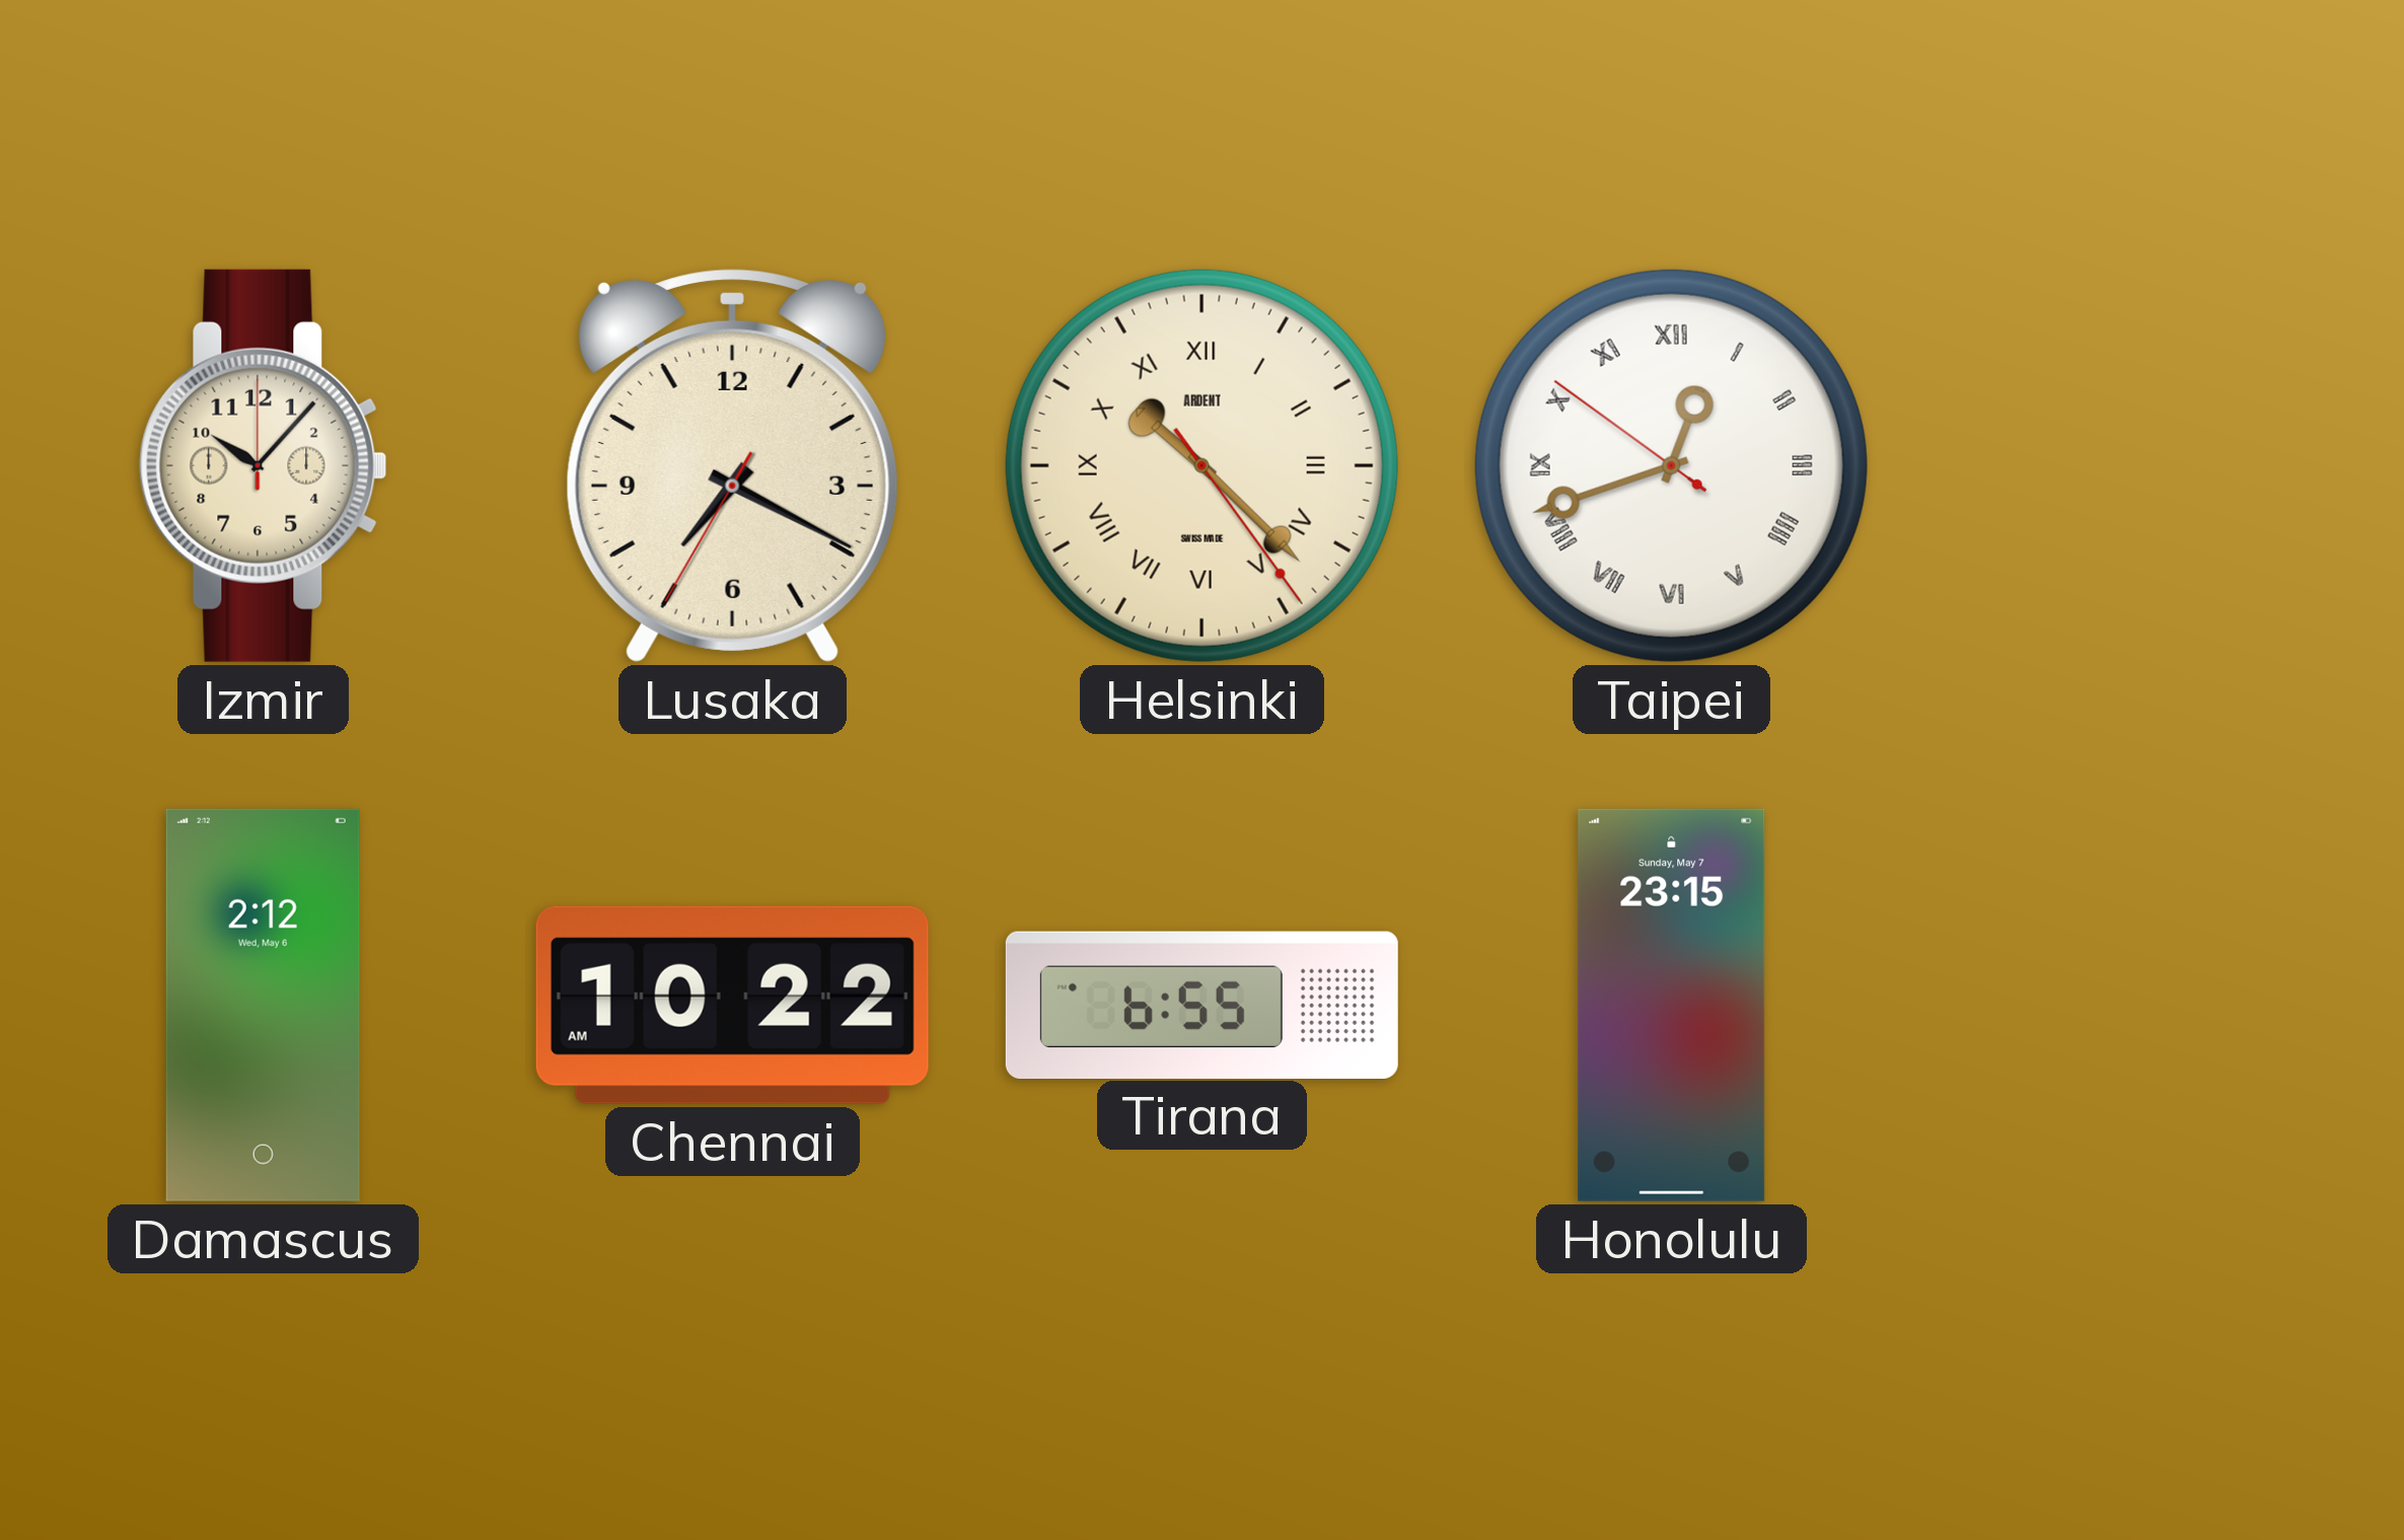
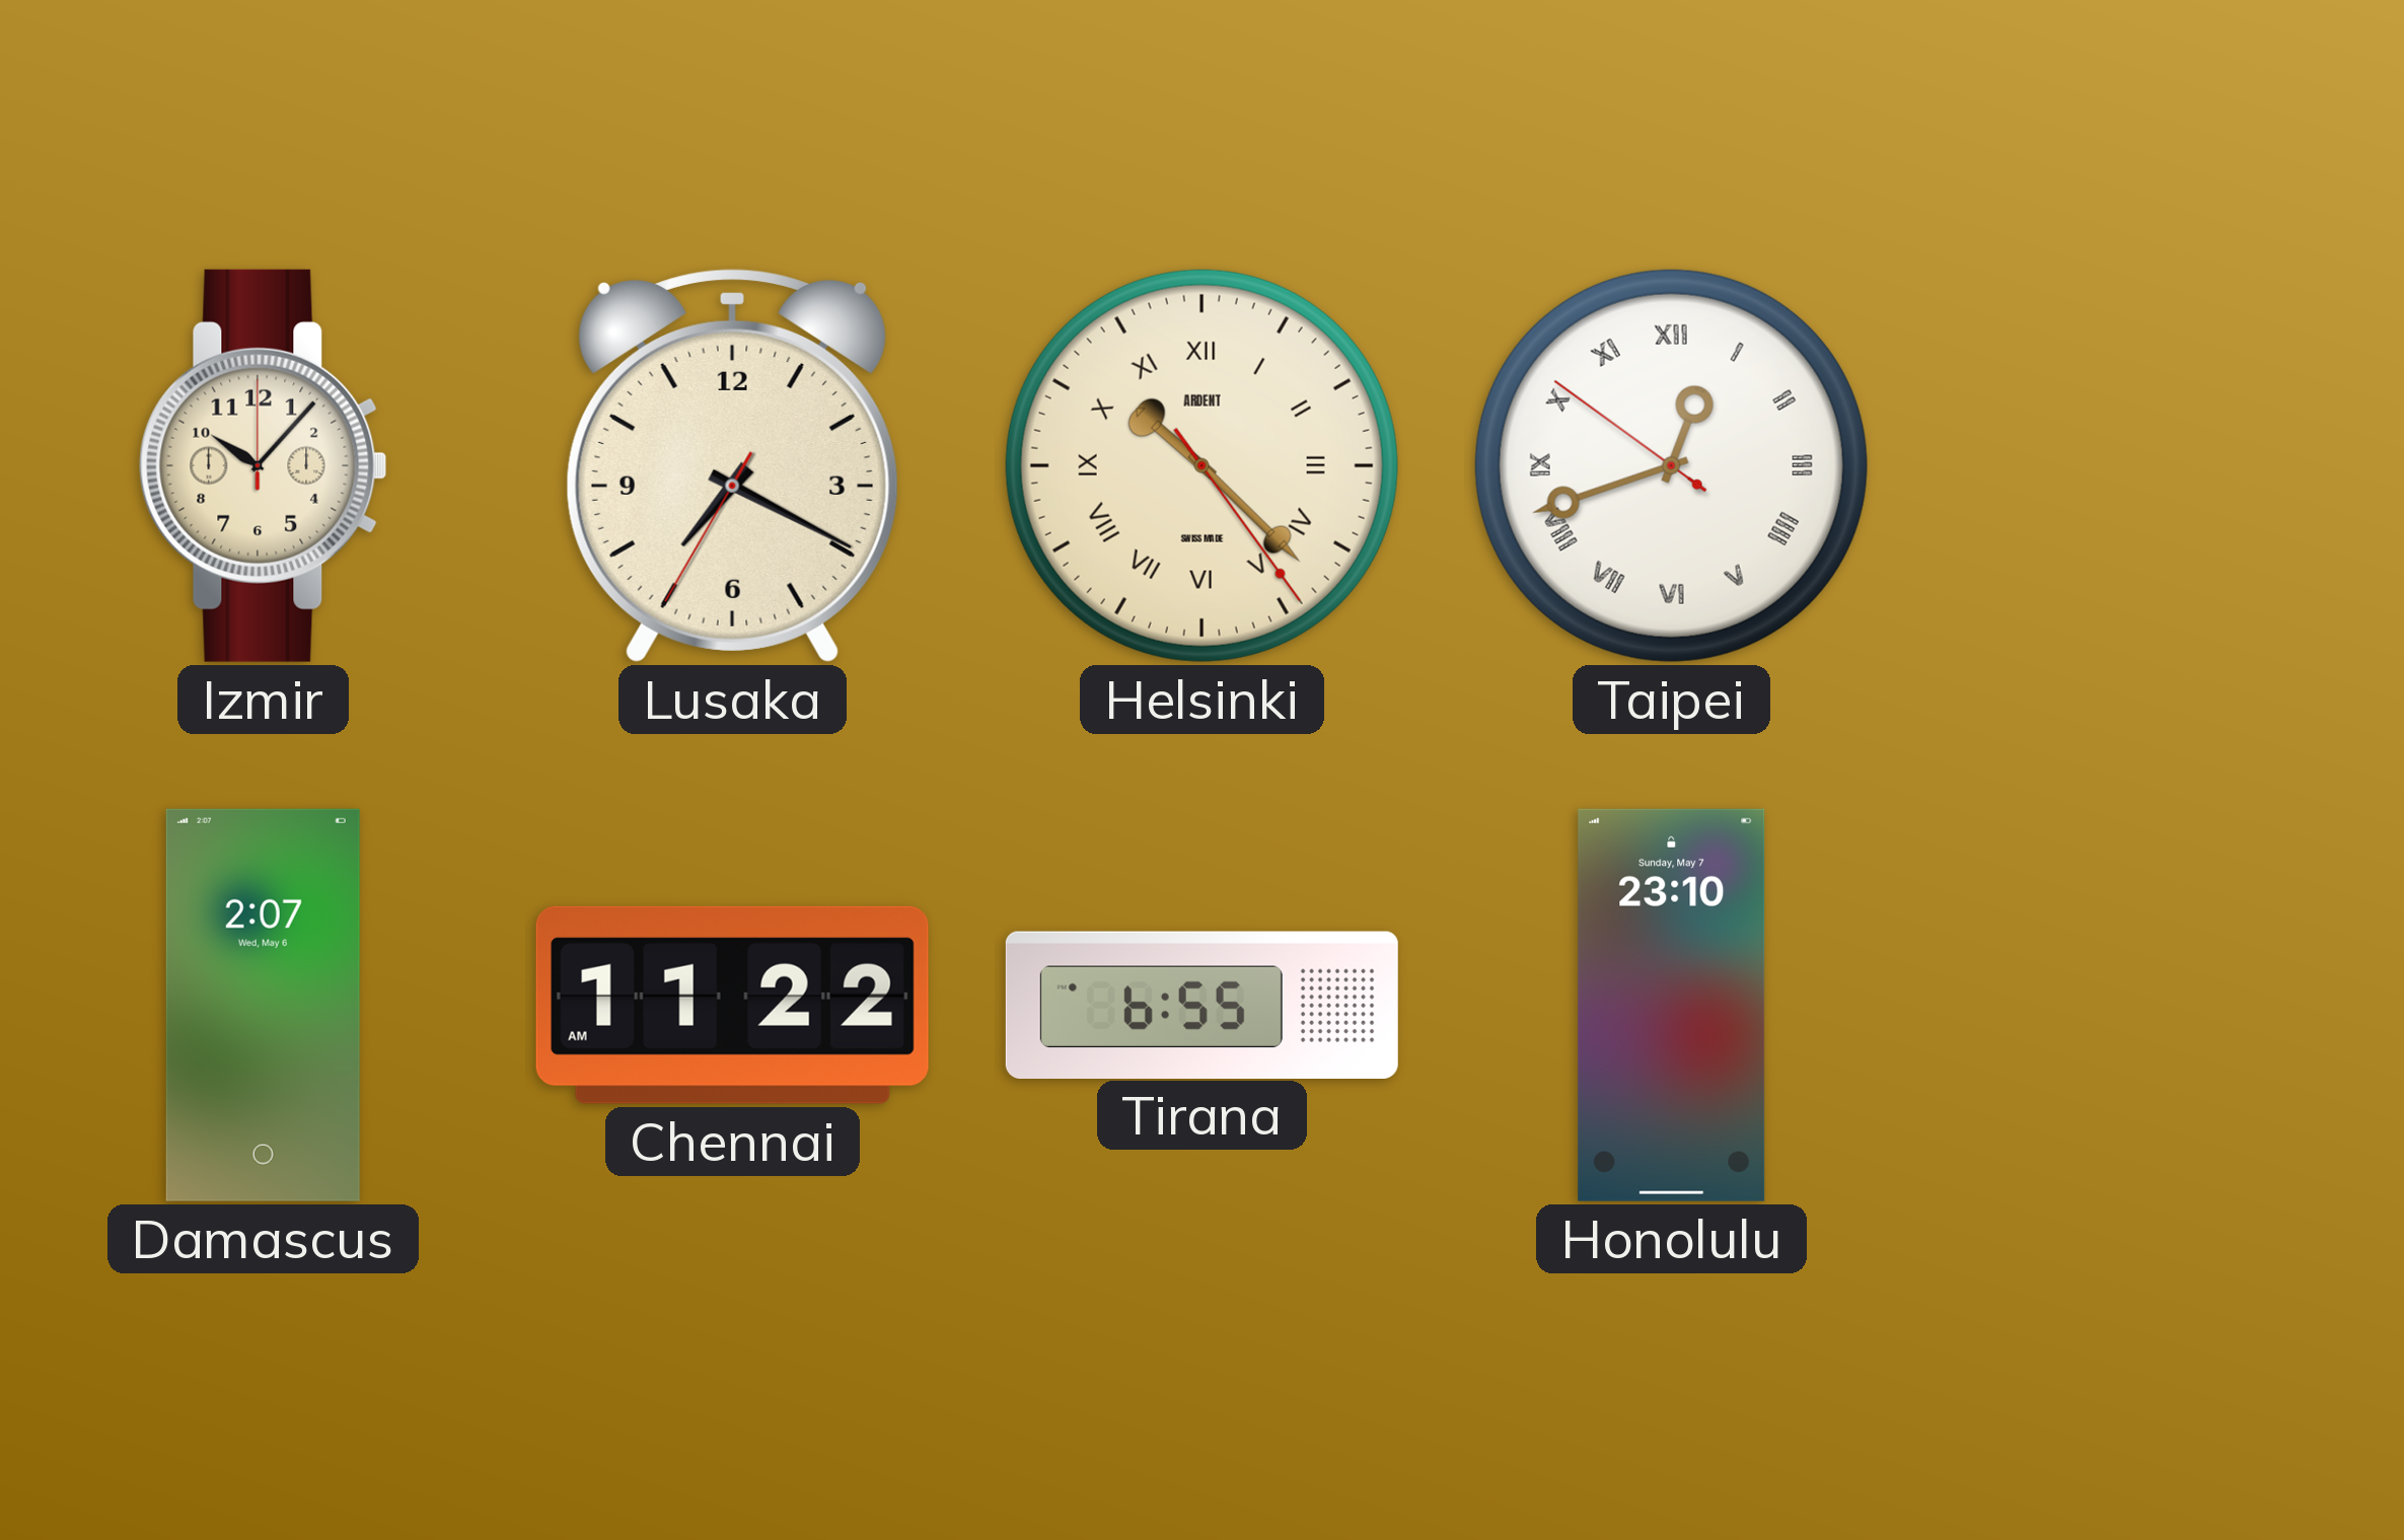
Damascus: 2:12 -> 2:07
Chennai: 10:22 -> 11:22
Honolulu: 23:15 -> 23:10
